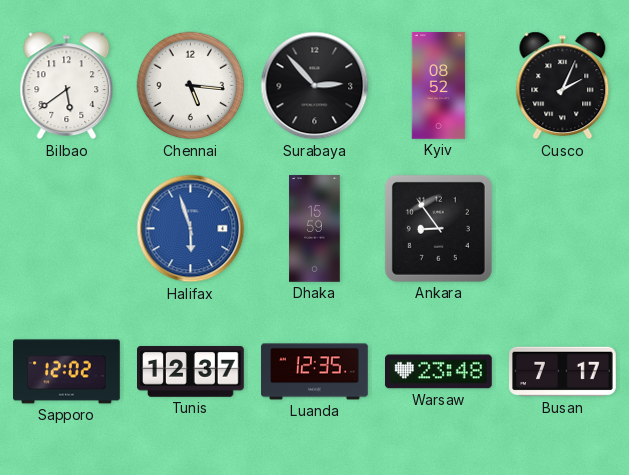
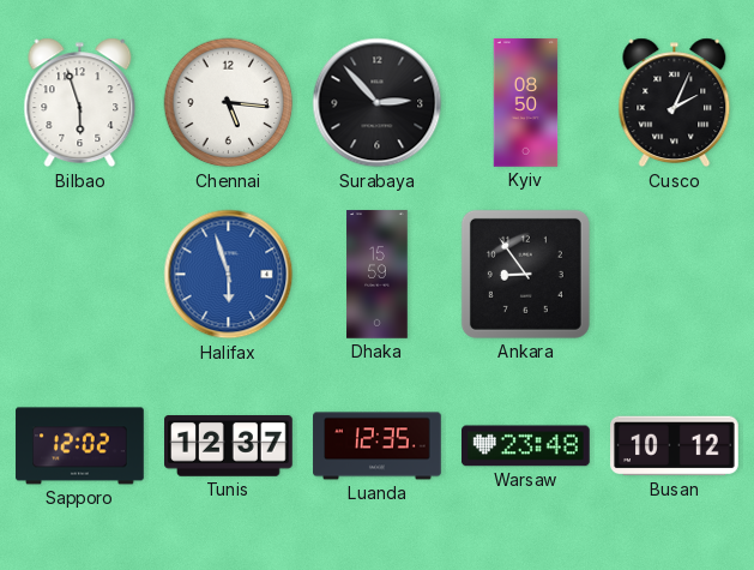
Bilbao: 5:39 -> 5:57
Kyiv: 08:52 -> 08:50
Busan: 7:17 -> 10:12
